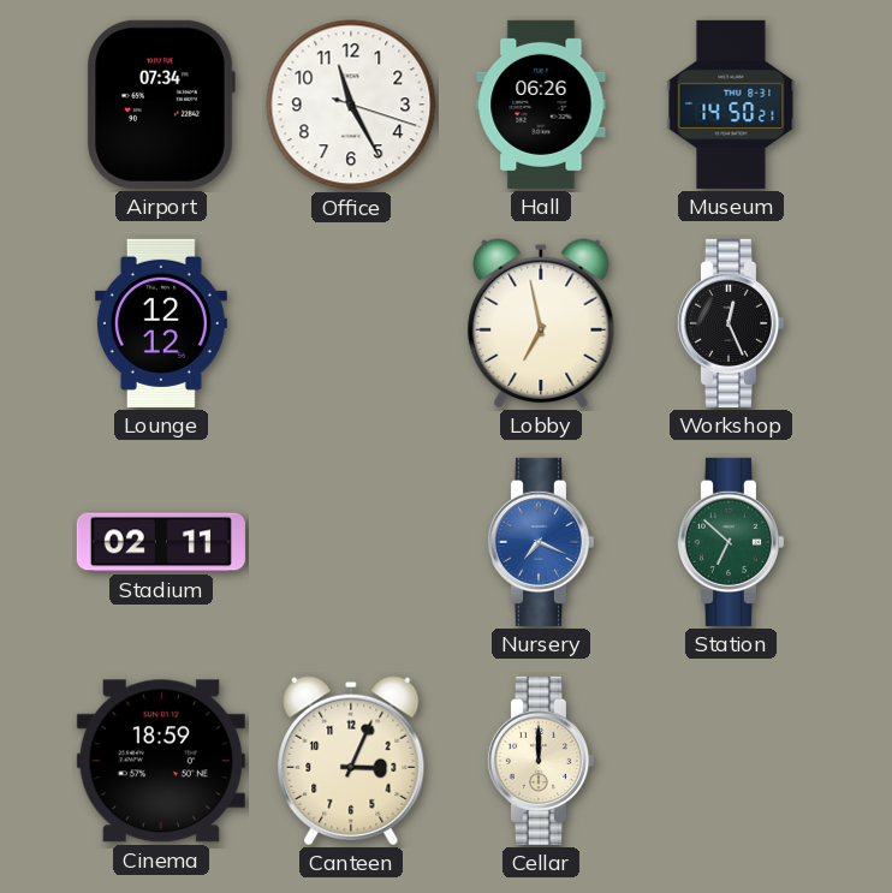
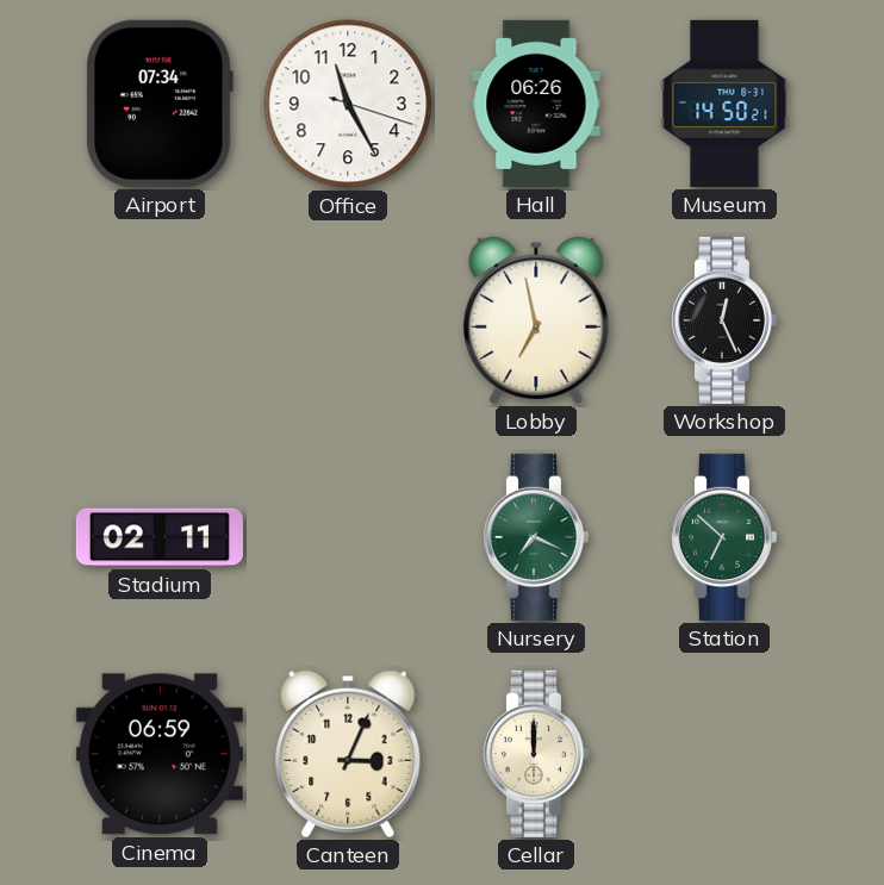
Lounge: 12:12 -> none
Nursery dial: blue -> green
Cinema: 18:59 -> 06:59
